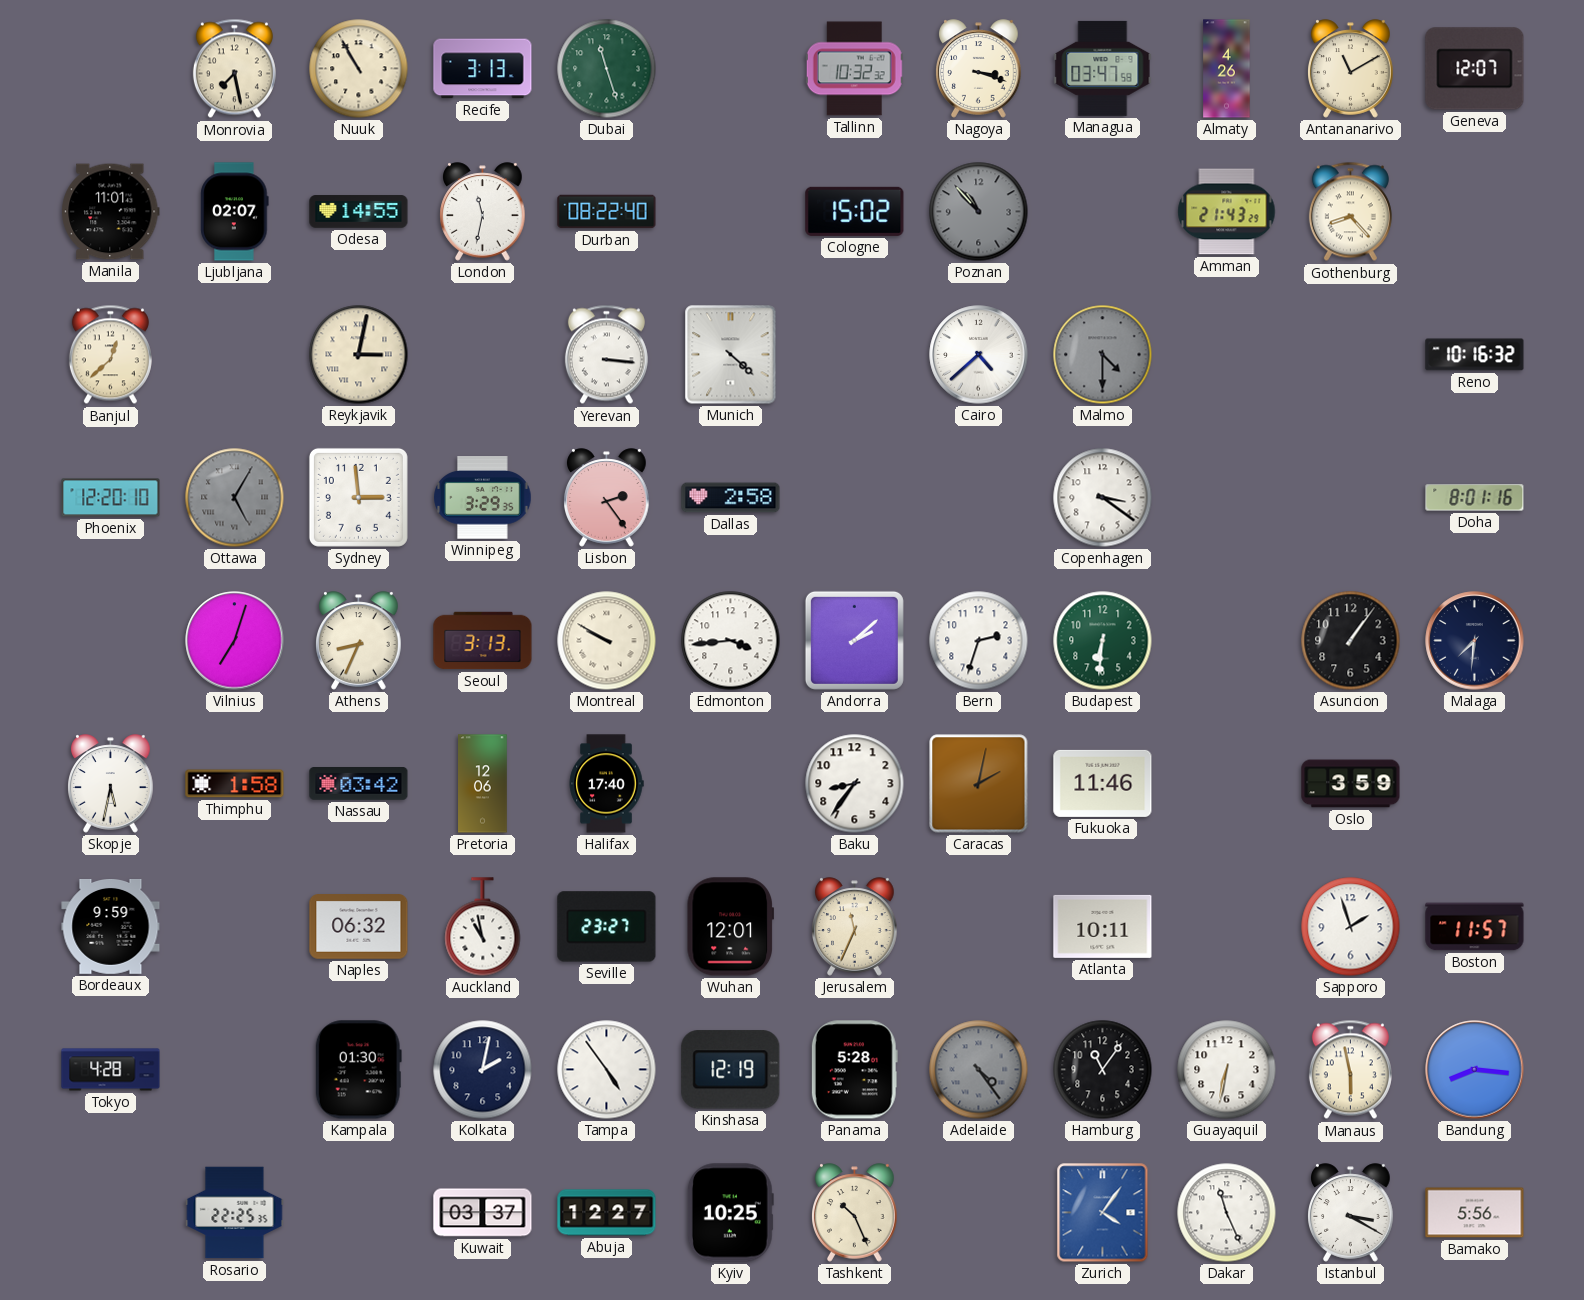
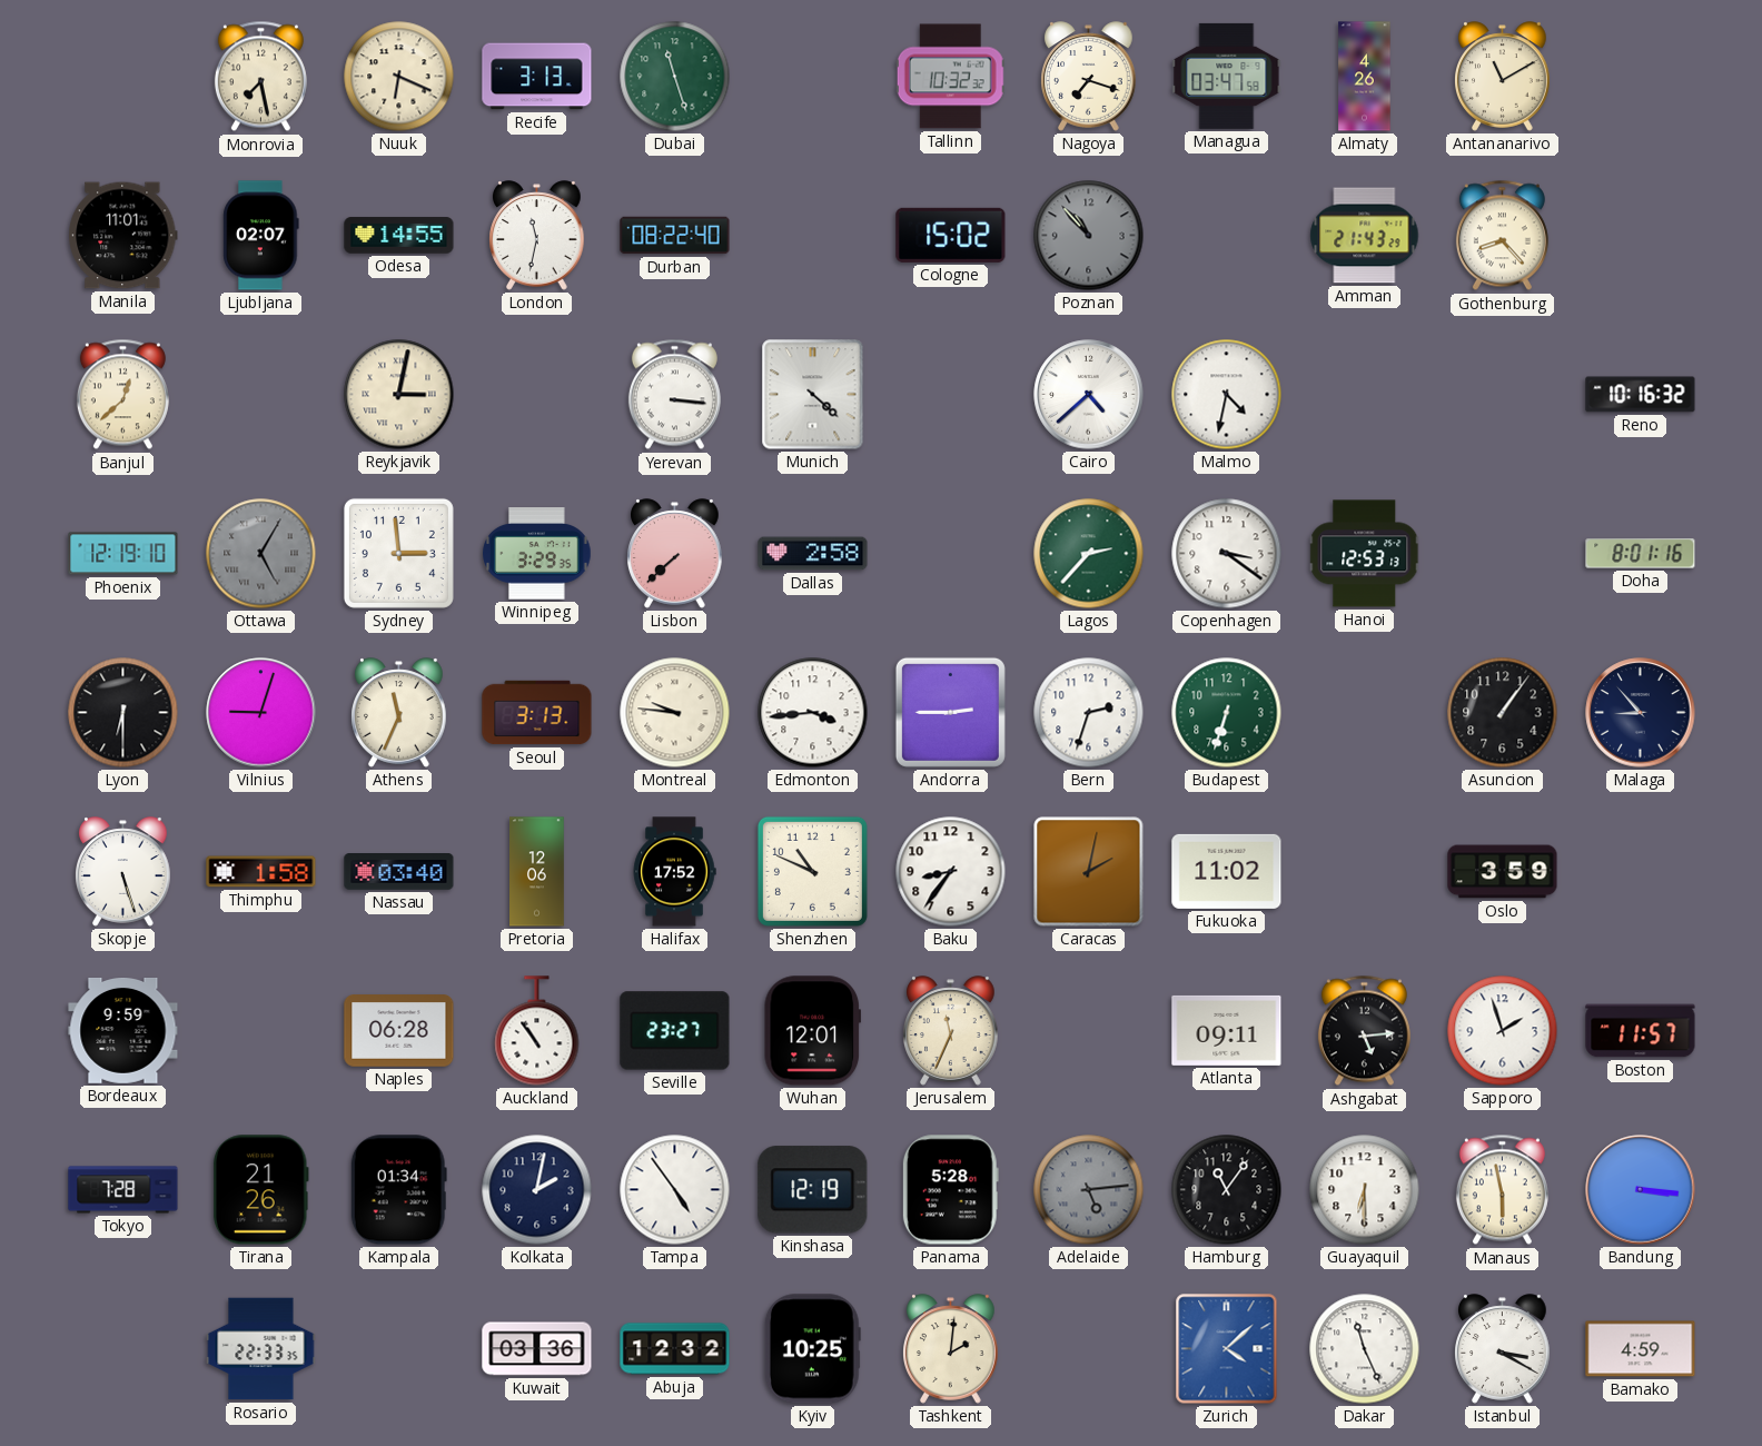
Nuuk: 10:55 -> 6:19
Nagoya: 3:18 -> 7:18
Geneva: 12:07 -> none
Malmo: 4:30 -> 4:32
Malmo dial: grey -> white
Phoenix: 12:20 -> 12:19
Lisbon: 2:24 -> 7:38
Lagos: none -> 2:37
Hanoi: none -> 12:53
Lyon: none -> 6:30
Vilnius: 7:03 -> 9:03
Athens: 8:34 -> 11:34
Montreal: 9:50 -> 9:46
Andorra: 2:08 -> 2:45
Budapest: 6:31 -> 6:33
Malaga: 7:31 -> 8:53
Skopje: 5:32 -> 5:27
Nassau: 03:42 -> 03:40
Halifax: 17:40 -> 17:52
Shenzhen: none -> 10:49
Fukuoka: 11:46 -> 11:02
Naples: 06:32 -> 06:28
Auckland: 10:58 -> 10:54
Atlanta: 10:11 -> 09:11
Ashgabat: none -> 5:14
Tokyo: 4:28 -> 7:28
Tirana: none -> 21:26
Kampala: 01:30 -> 01:34
Adelaide: 4:24 -> 5:14
Guayaquil: 6:32 -> 6:30
Bandung: 8:16 -> 3:16
Rosario: 22:25 -> 22:33
Kuwait: 03:37 -> 03:36
Abuja: 12:27 -> 12:32
Tashkent: 10:26 -> 2:01
Zurich: 4:06 -> 4:08
Bamako: 5:56 -> 4:59
